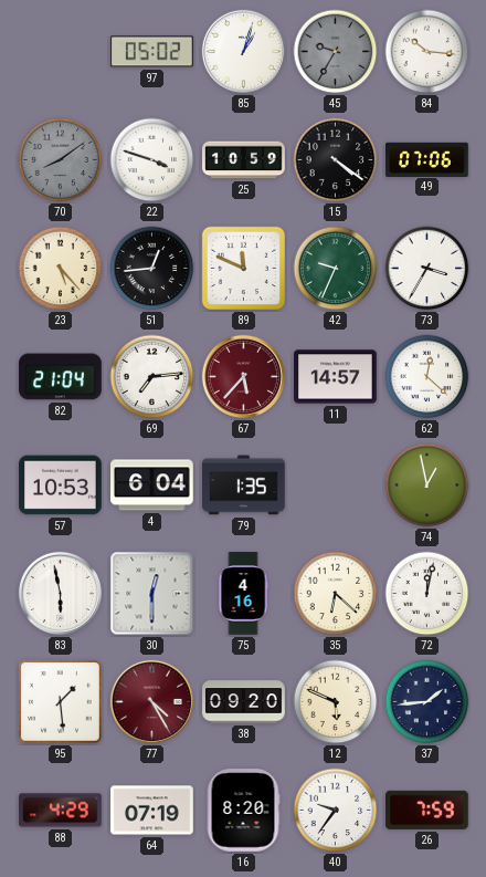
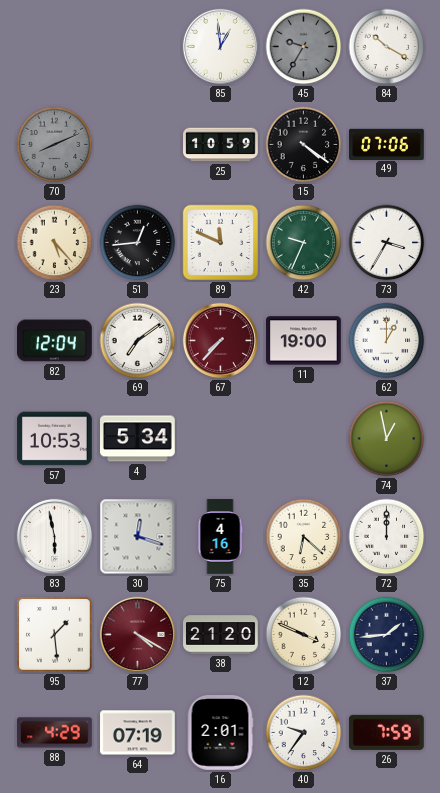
97: 05:02 -> none
85: 1:03 -> 12:59
84: 10:16 -> 10:20
70: 8:09 -> 8:11
22: 3:48 -> none
82: 21:04 -> 12:04
69: 7:14 -> 7:09
67: 5:37 -> 7:37
11: 14:57 -> 19:00
62: 12:22 -> 1:00
4: 6:04 -> 5:34
79: 1:35 -> none
30: 12:30 -> 12:18
72: 12:02 -> 12:00
77: 4:25 -> 4:20
38: 09:20 -> 21:20
12: 5:49 -> 3:49
16: 8:20 -> 2:01
